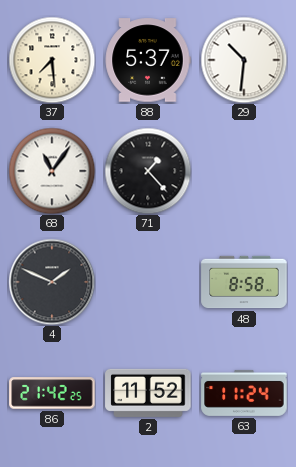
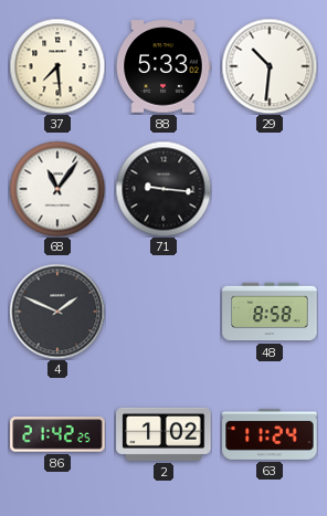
88: 5:37 -> 5:33
71: 1:23 -> 9:16
2: 11:52 -> 1:02
